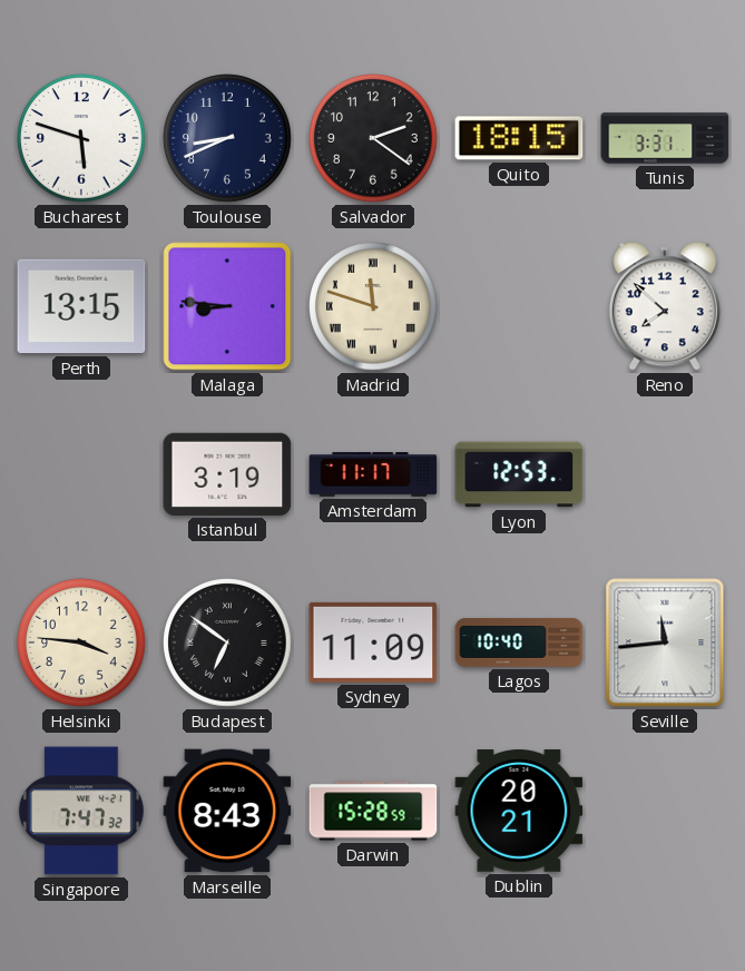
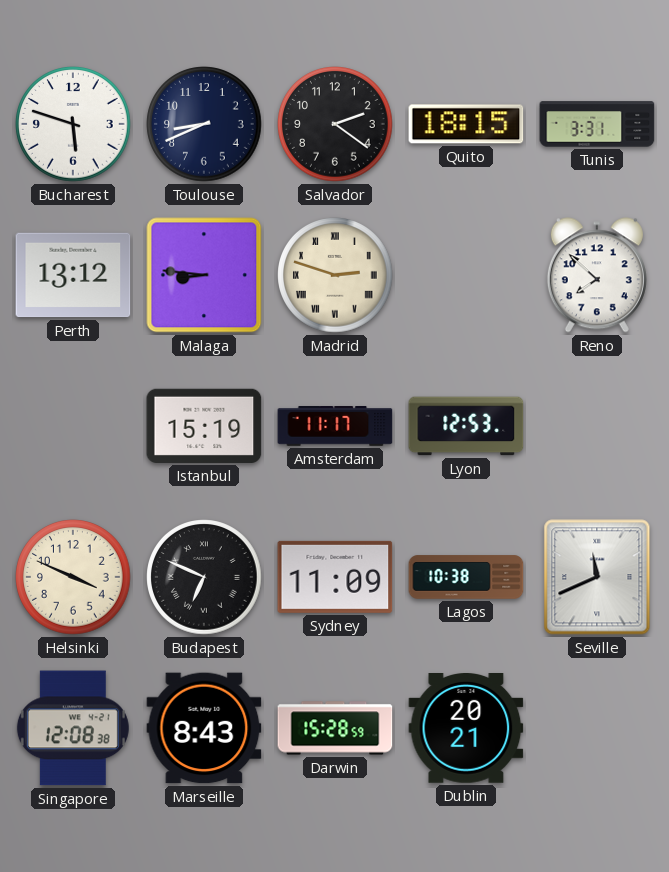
Perth: 13:15 -> 13:12
Madrid: 11:48 -> 2:48
Istanbul: 3:19 -> 15:19
Helsinki: 3:46 -> 3:49
Budapest: 6:51 -> 6:49
Lagos: 10:40 -> 10:38
Seville: 11:44 -> 11:41
Singapore: 7:47 -> 12:08
